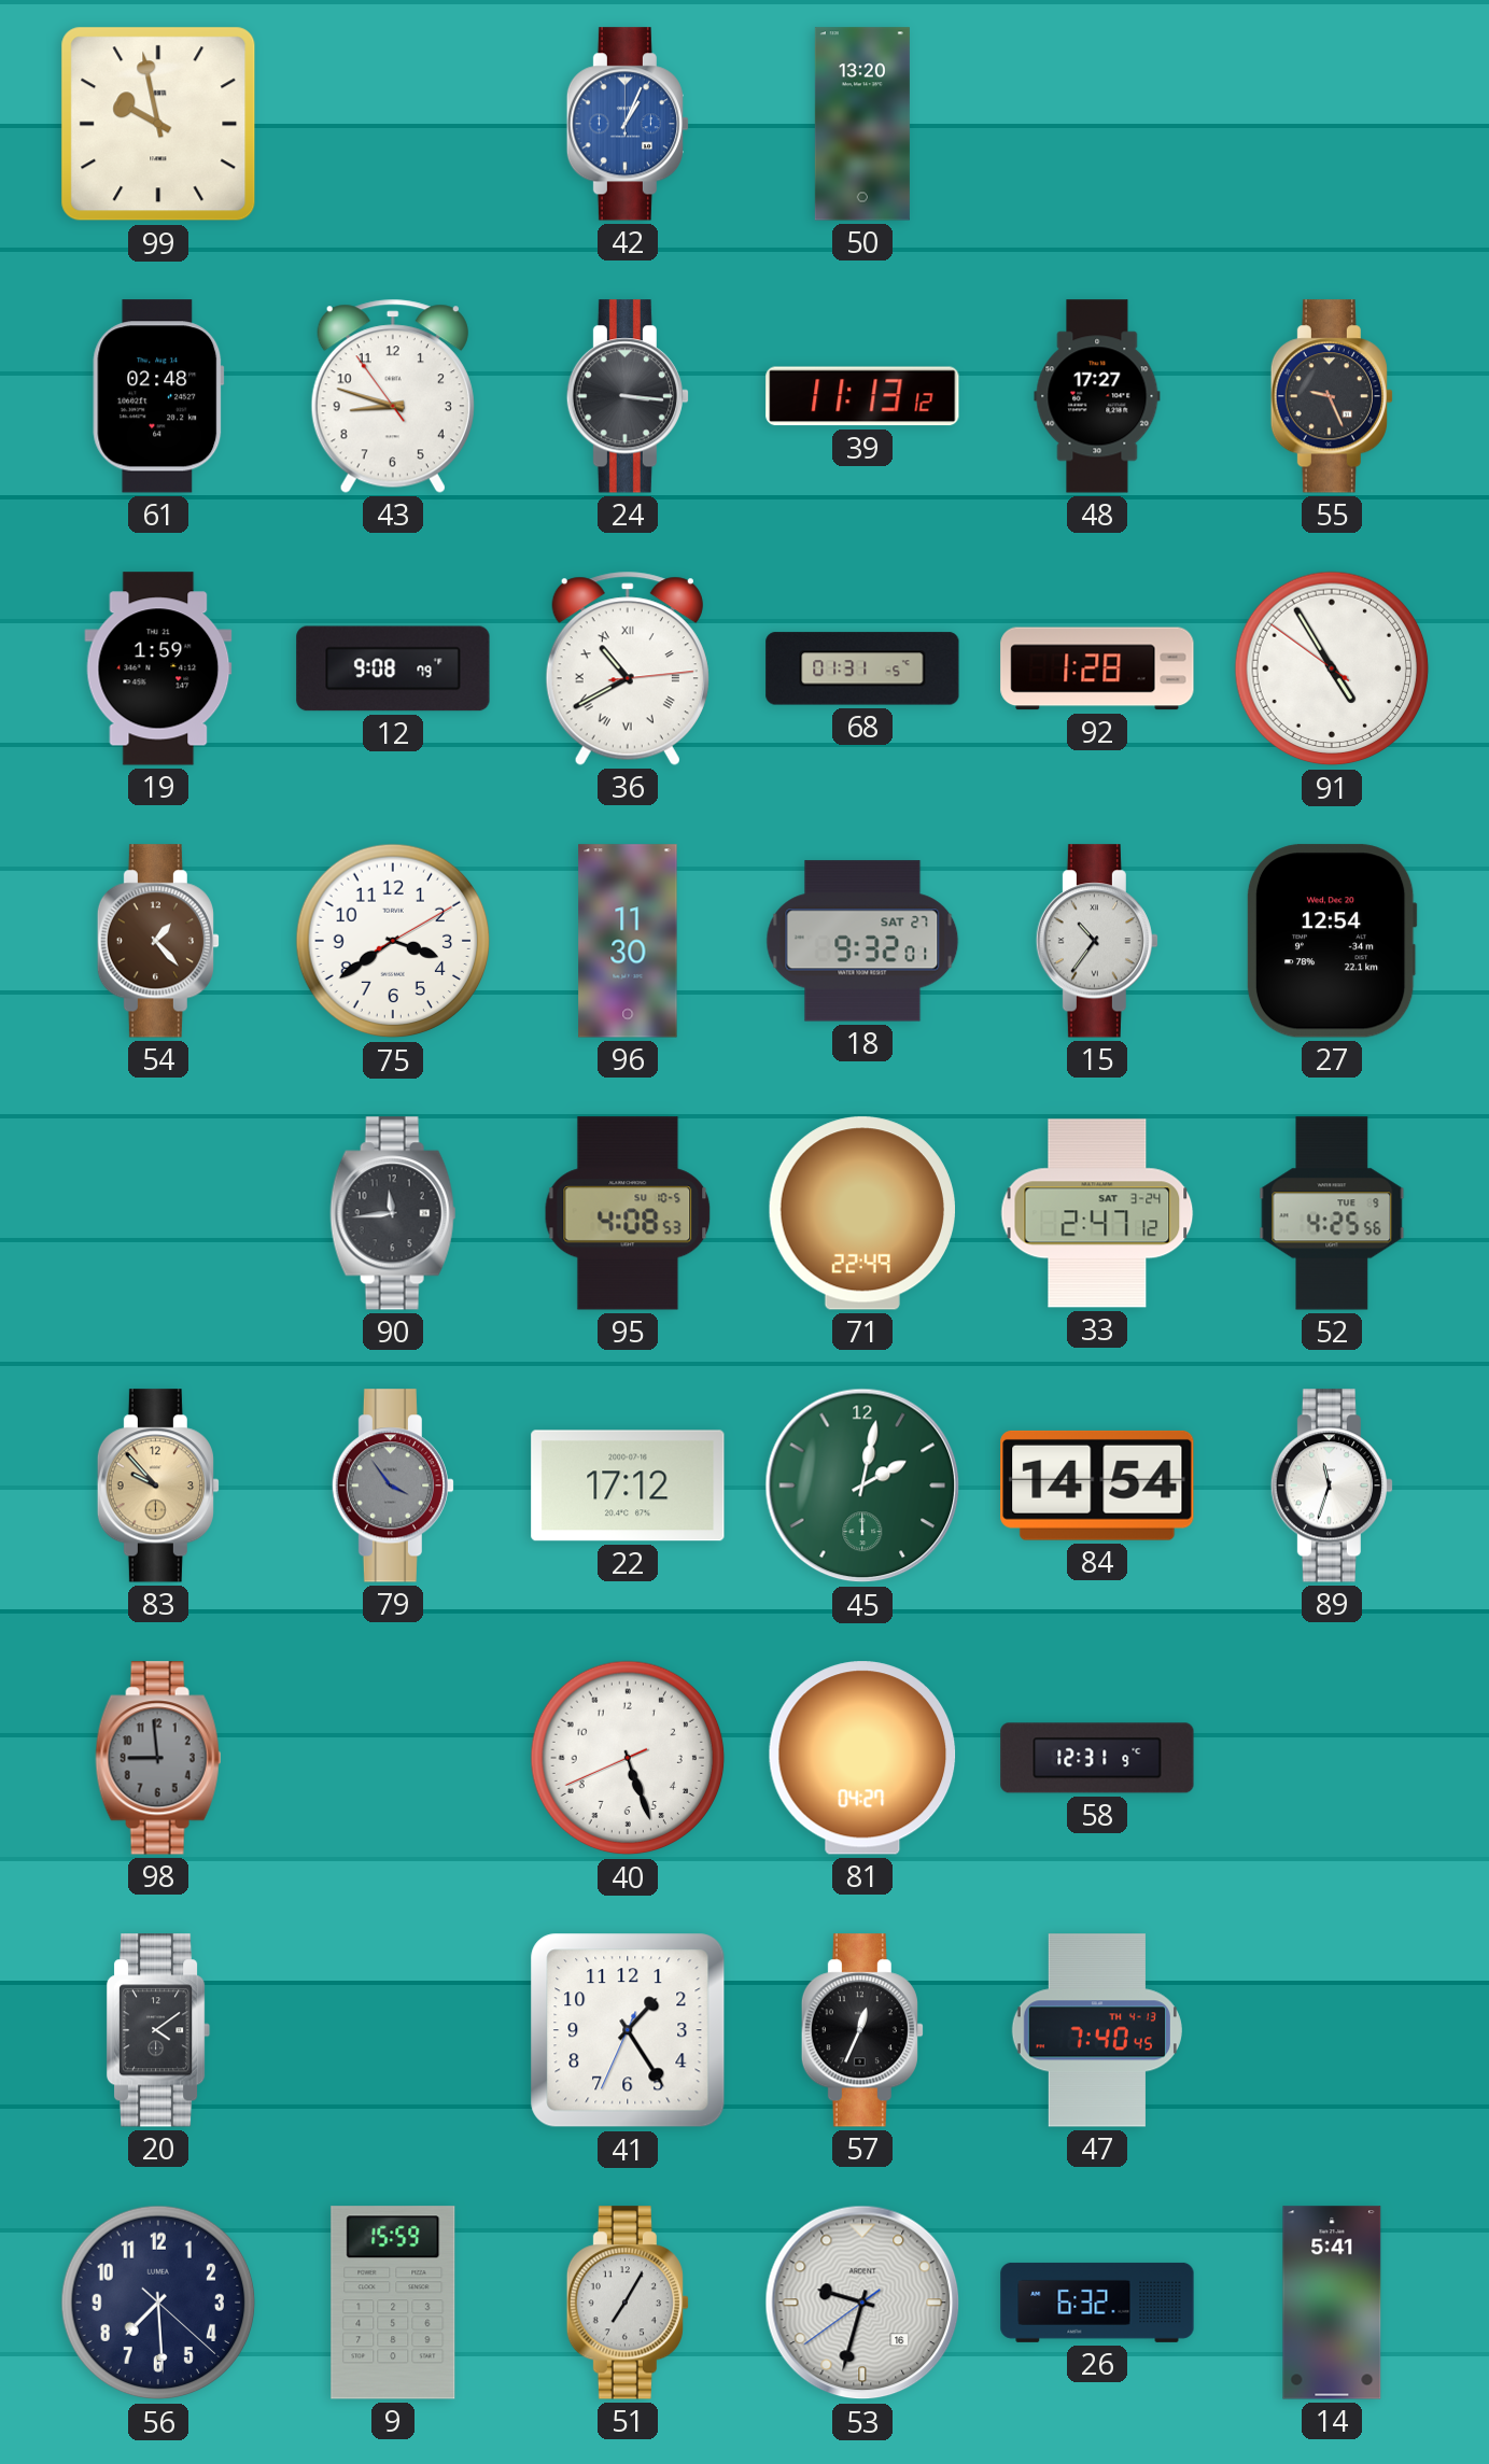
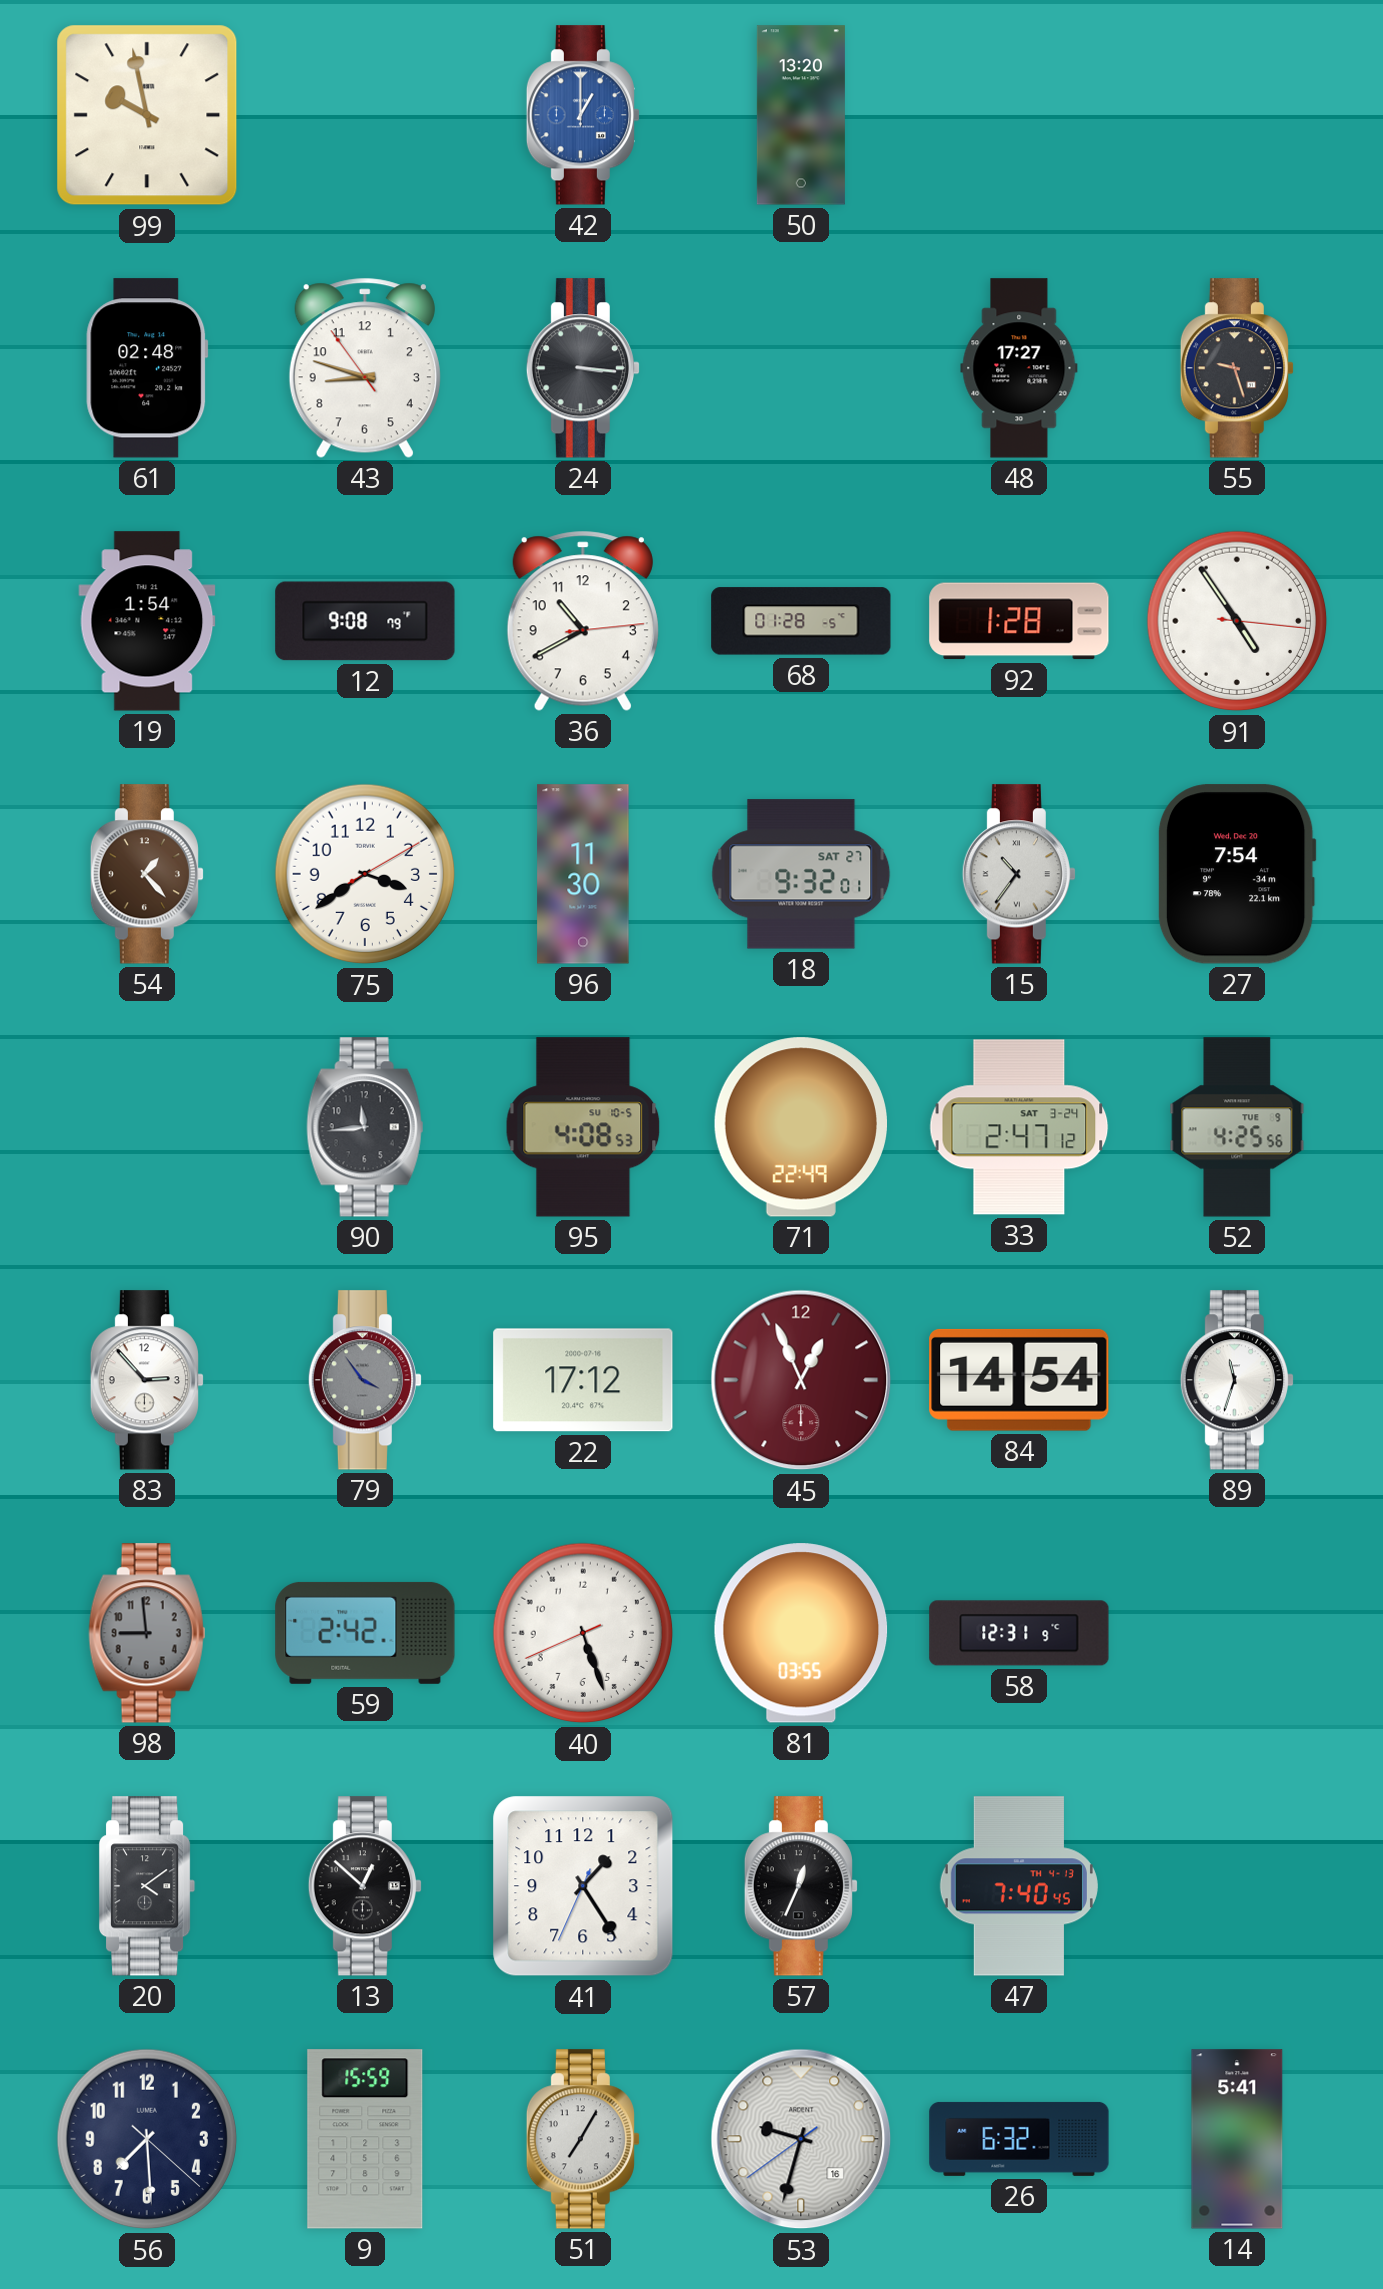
42: 1:04 -> 1:00
39: 11:13 -> none
55: 9:26 -> 9:27
19: 1:59 -> 1:54
36 numerals: Roman -> Arabic
68: 01:31 -> 01:28
91: 4:54:51 -> 4:54:16
27: 12:54 -> 7:54
83: 9:53 -> 2:53
83 dial: champagne -> white
45: 2:02 -> 12:56
45 dial: green -> burgundy
59: none -> 2:42
81: 04:27 -> 03:55
13: none -> 12:52
